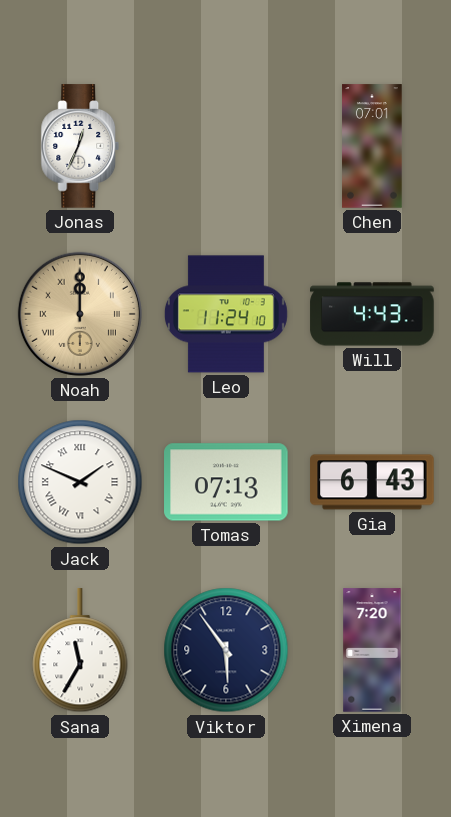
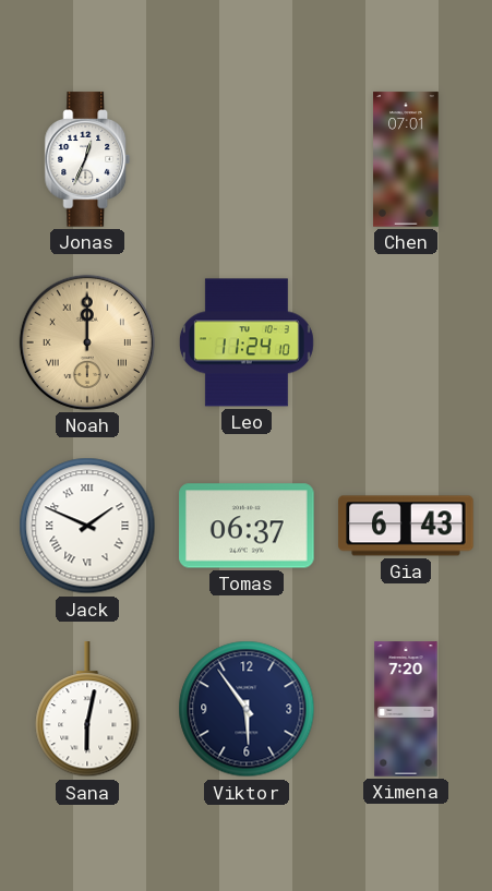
Will: 4:43 -> none
Tomas: 07:13 -> 06:37
Sana: 11:35 -> 6:02
